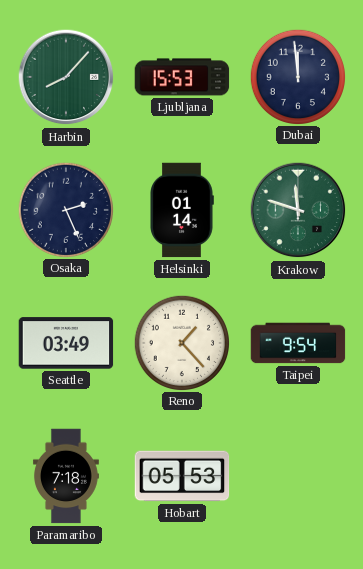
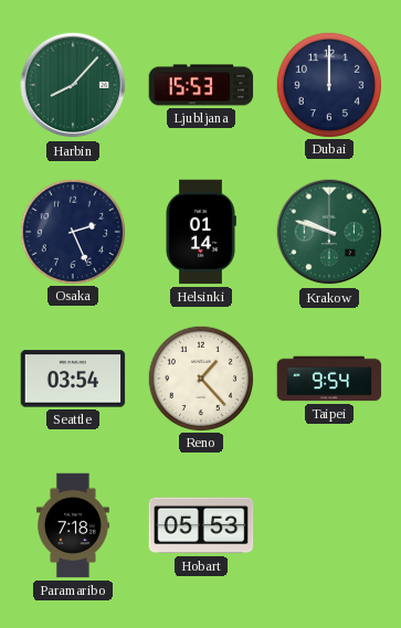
Dubai: 11:59 -> 12:00
Krakow: 11:48 -> 9:48
Seattle: 03:49 -> 03:54
